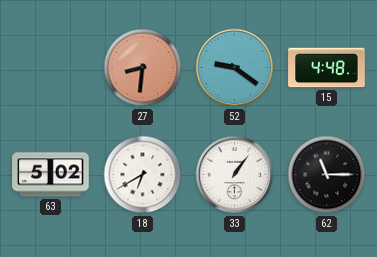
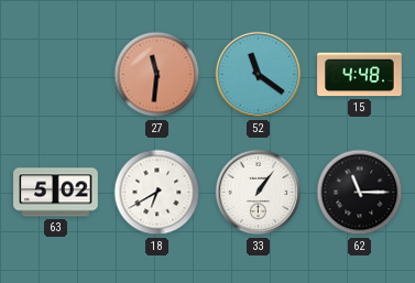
27: 8:31 -> 11:31
52: 9:21 -> 11:21
